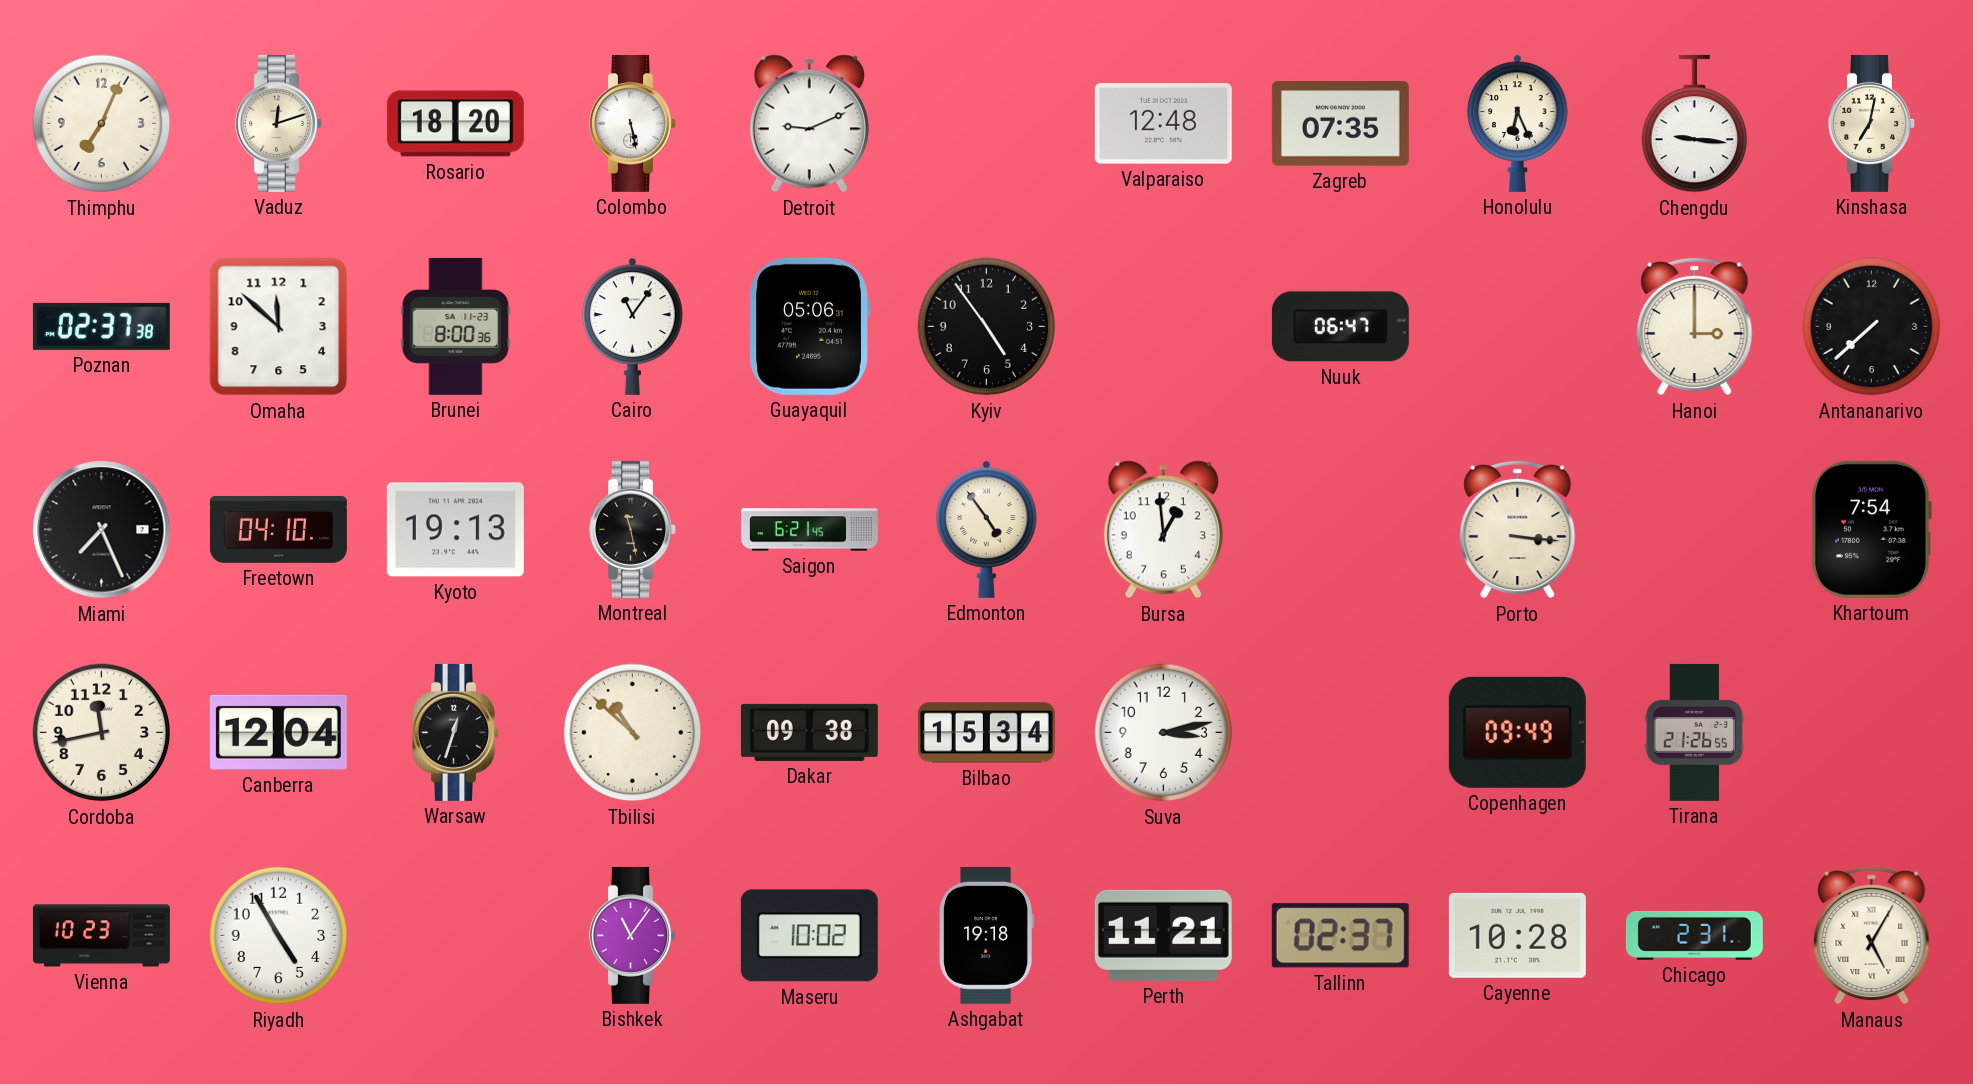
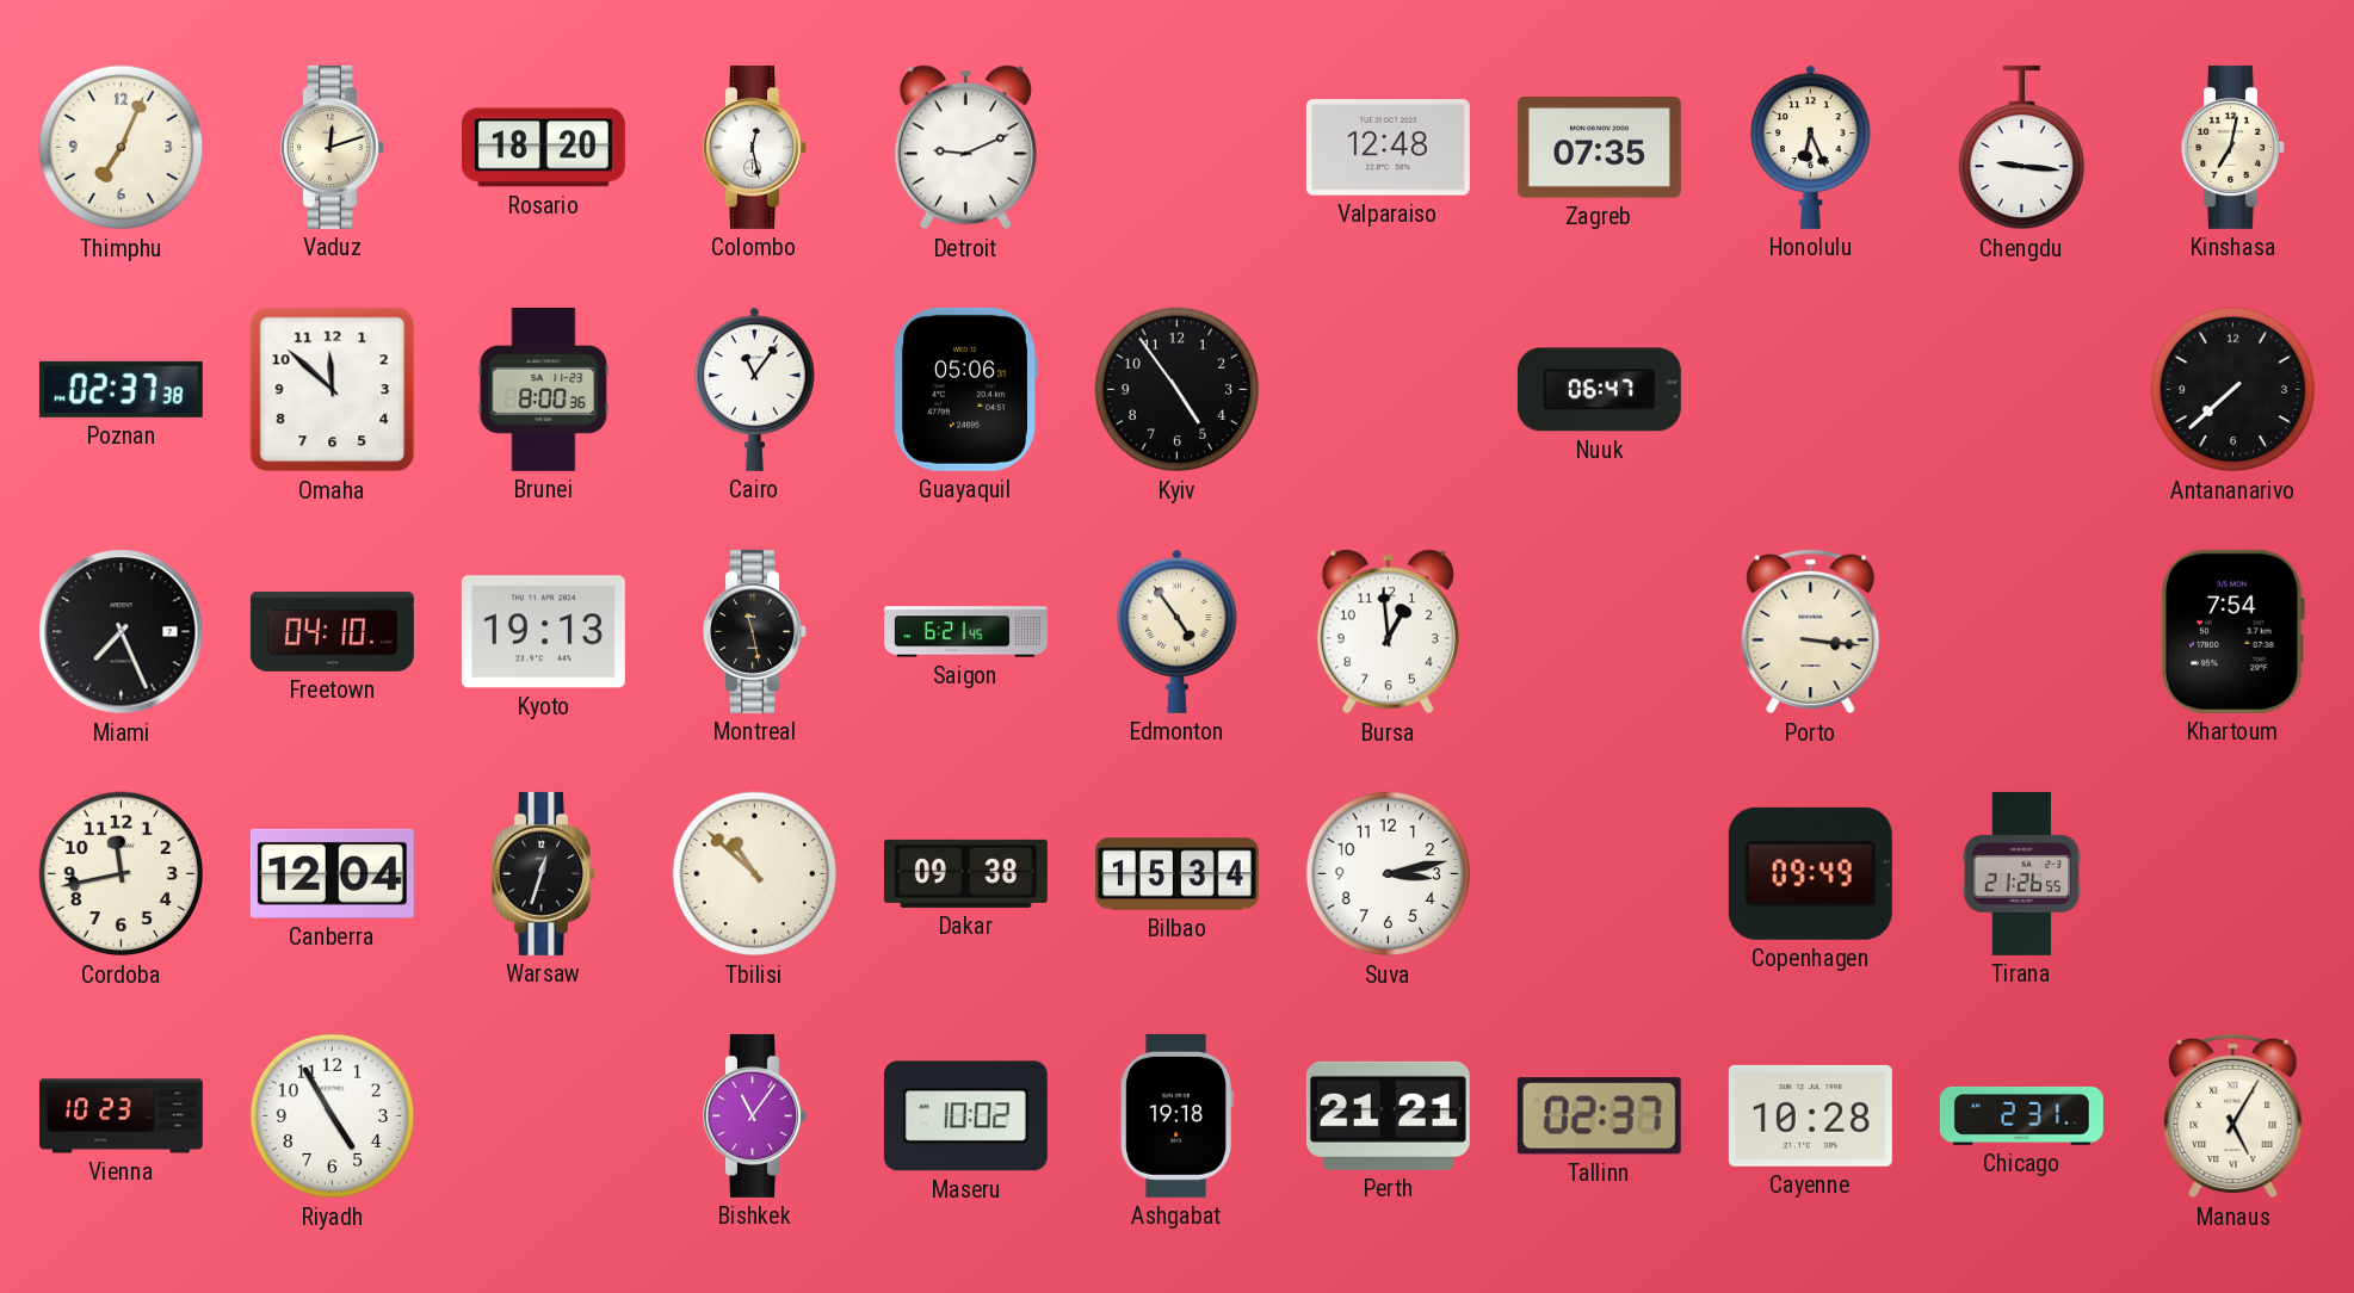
Colombo: 5:28 -> 12:28
Hanoi: 3:00 -> none
Perth: 11:21 -> 21:21
